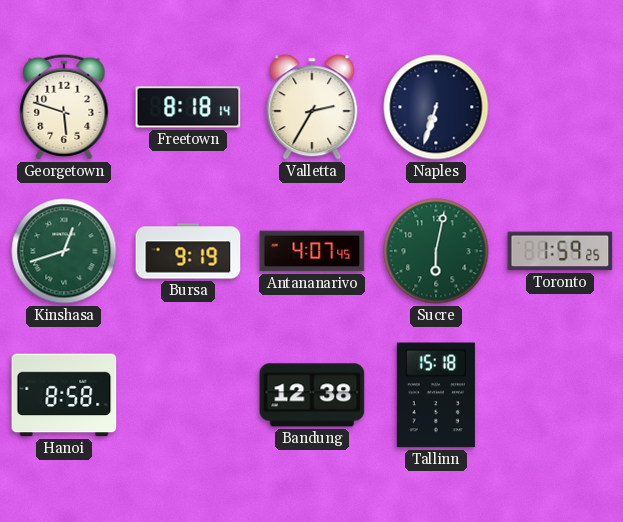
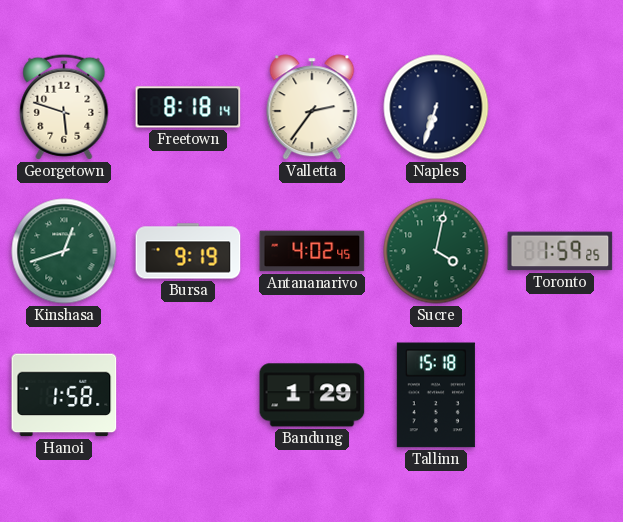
Valletta: 2:35 -> 2:36
Antananarivo: 4:07 -> 4:02
Sucre: 6:02 -> 4:02
Hanoi: 8:58 -> 1:58
Bandung: 12:38 -> 1:29
